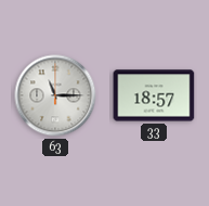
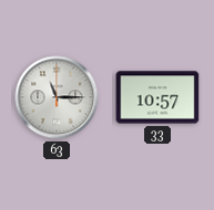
33: 18:57 -> 10:57
